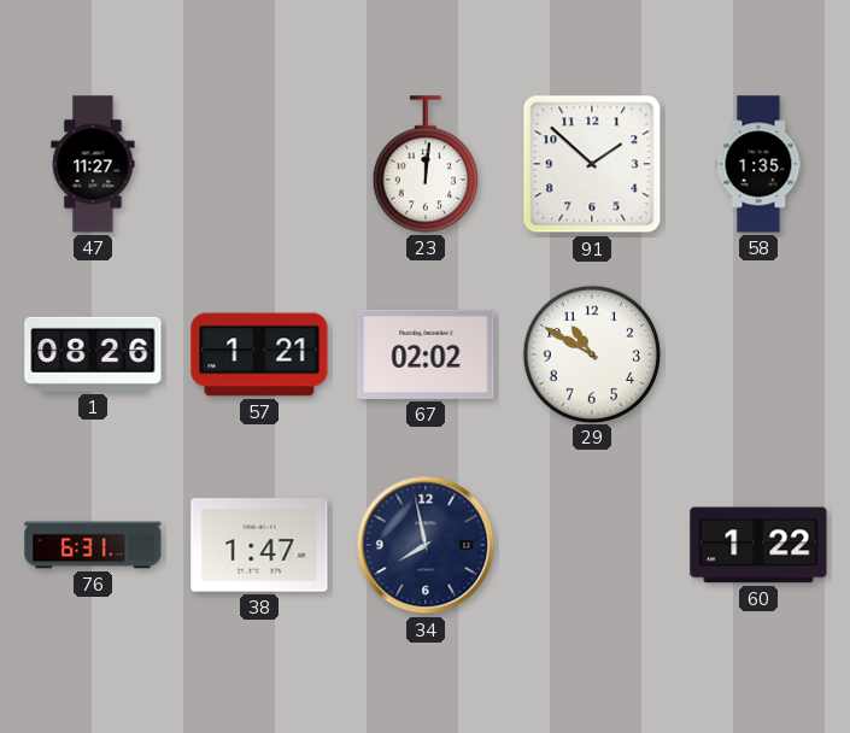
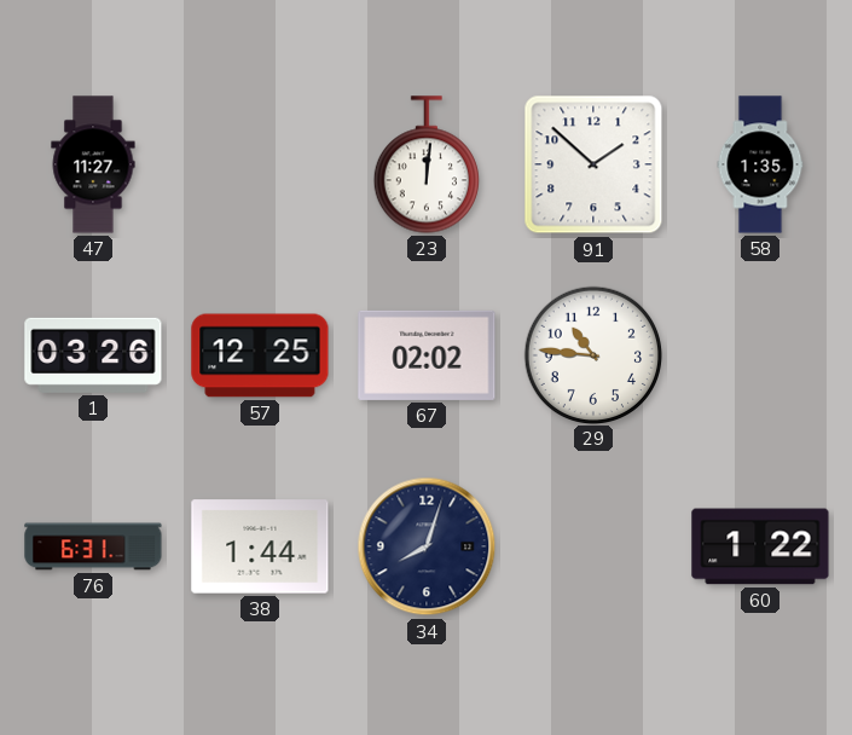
1: 08:26 -> 03:26
57: 1:21 -> 12:25
29: 10:50 -> 10:46
38: 1:47 -> 1:44
34: 7:58 -> 8:03
